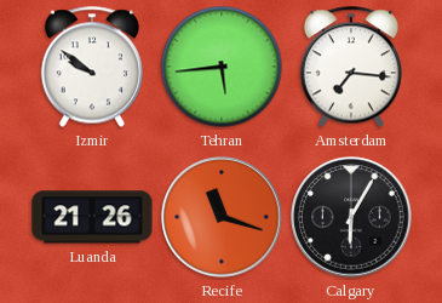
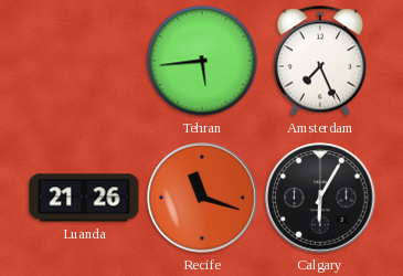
Izmir: 9:51 -> none
Amsterdam: 7:16 -> 7:26
